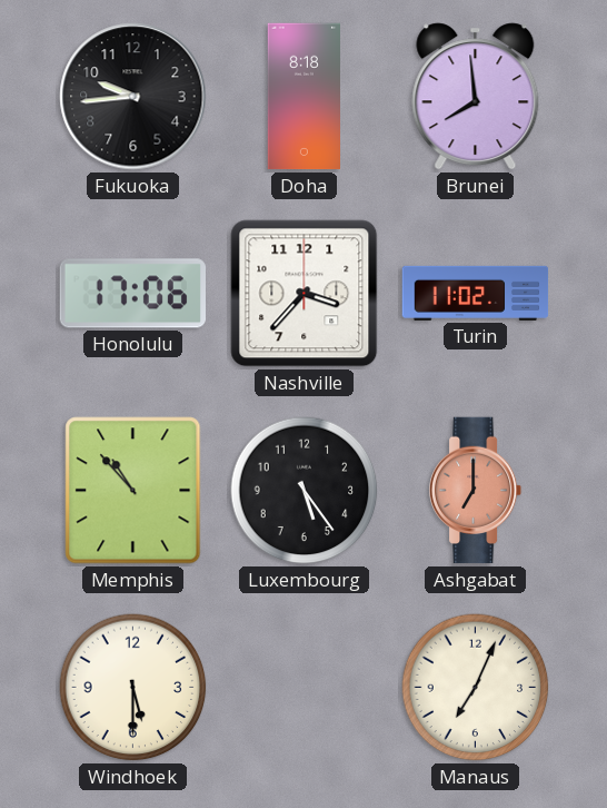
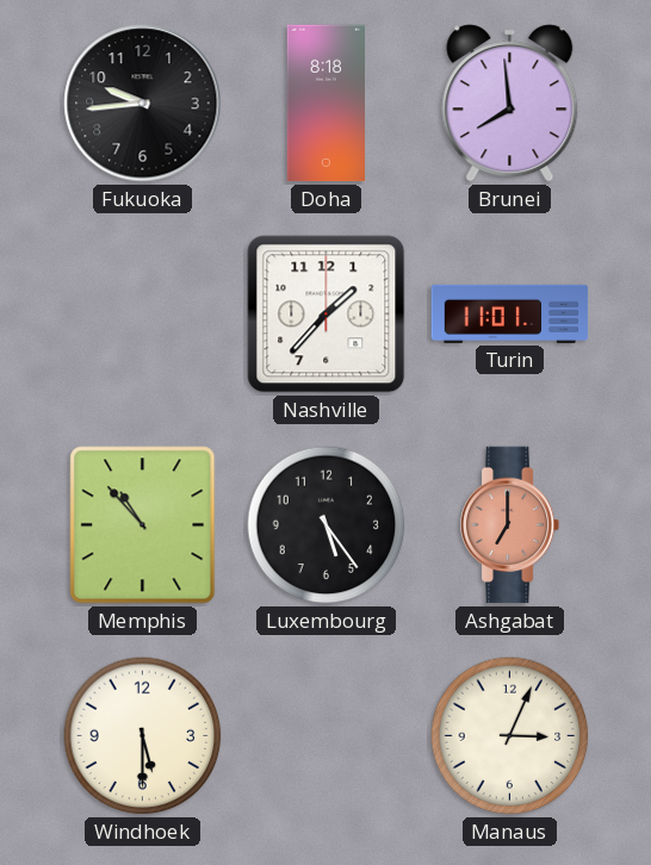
Honolulu: 17:06 -> none
Nashville: 3:37 -> 1:37
Turin: 11:02 -> 11:01
Manaus: 7:04 -> 3:04
